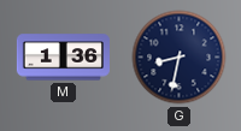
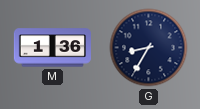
G: 8:32 -> 8:35
